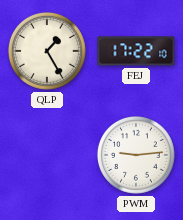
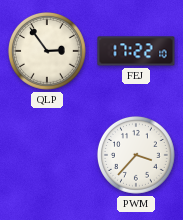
QLP: 1:25 -> 2:54
PWM: 9:14 -> 3:37
